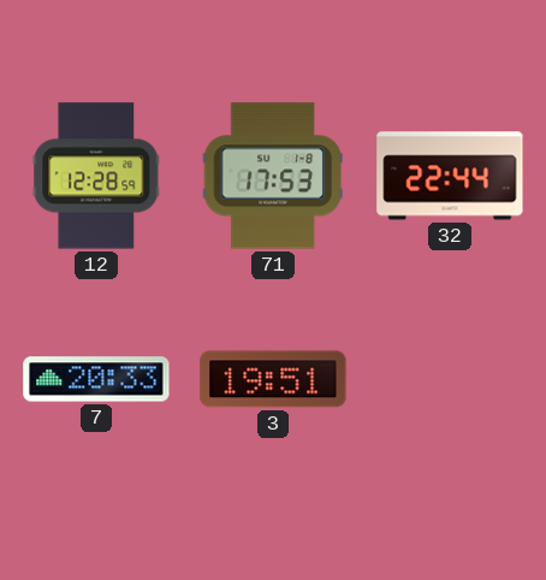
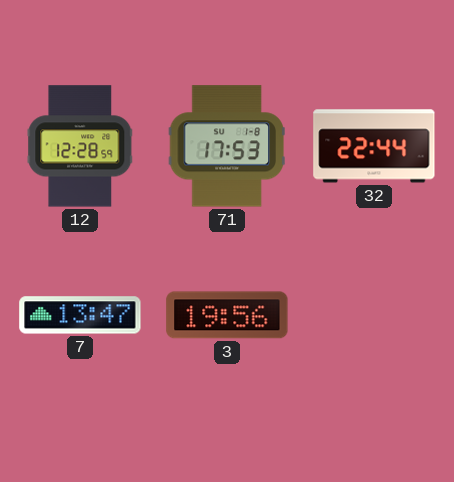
7: 20:33 -> 13:47
3: 19:51 -> 19:56
